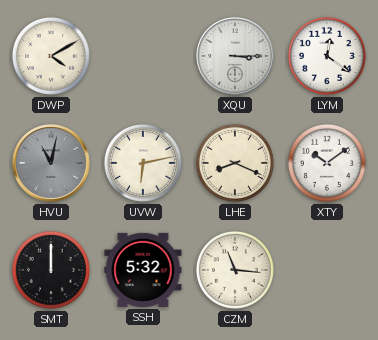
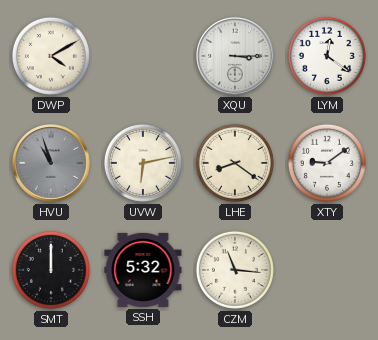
HVU: 11:02 -> 10:57
LHE: 8:19 -> 8:21
XTY: 10:09 -> 9:09
